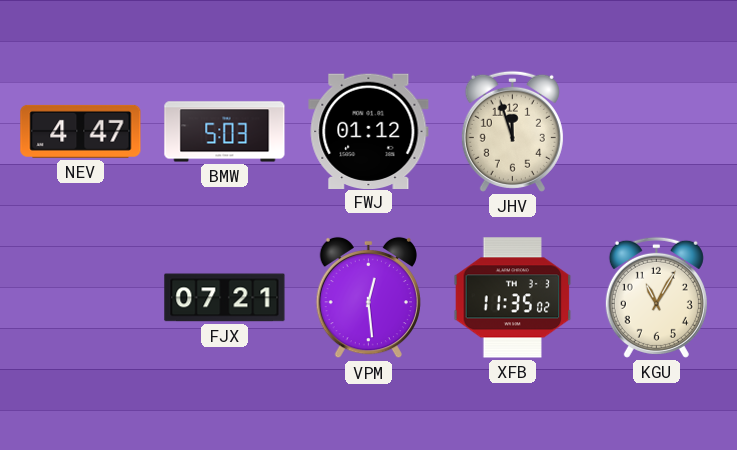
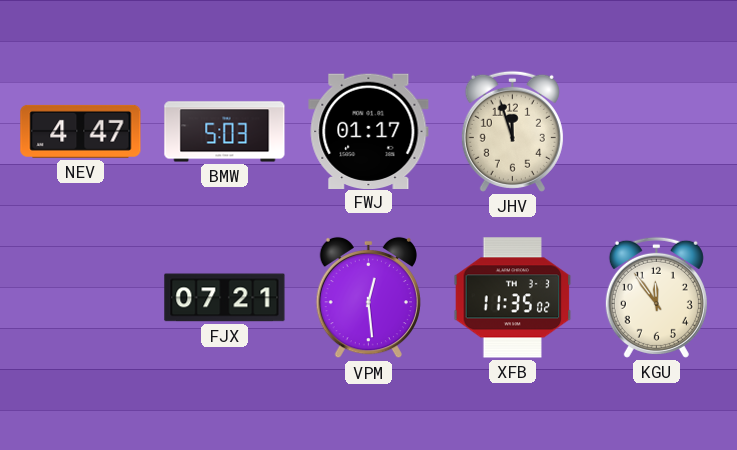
FWJ: 01:12 -> 01:17
KGU: 11:05 -> 11:54
